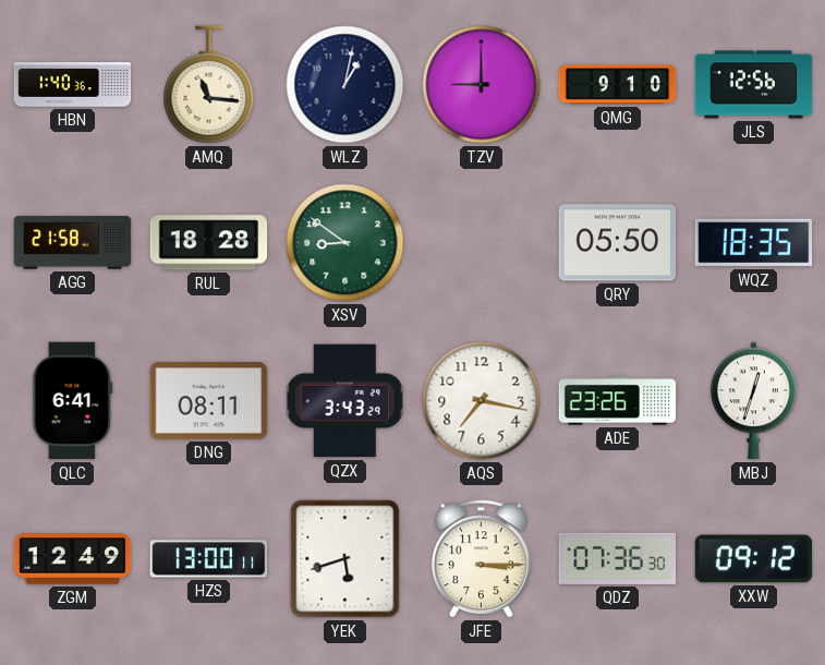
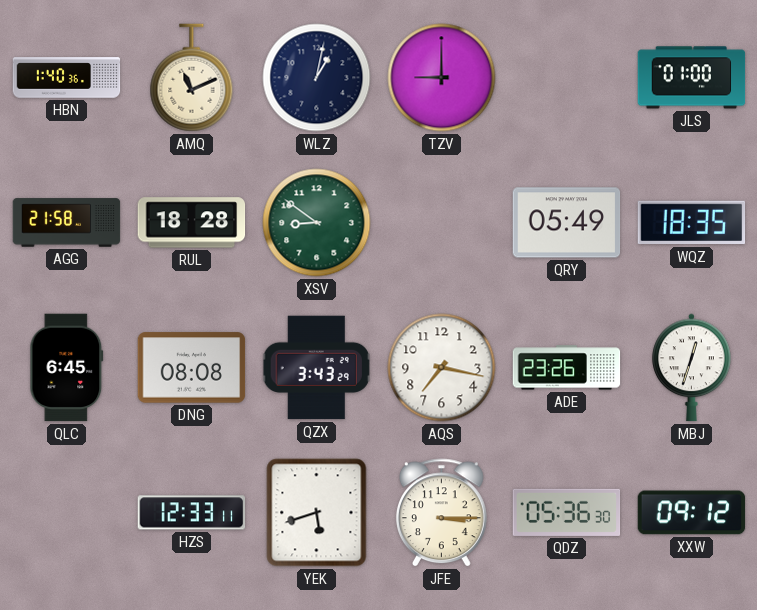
AMQ: 11:16 -> 11:11
QMG: 9:10 -> none
JLS: 12:56 -> 01:00
QRY: 05:50 -> 05:49
QLC: 6:41 -> 6:45
DNG: 08:11 -> 08:08
ZGM: 12:49 -> none
HZS: 13:00 -> 12:33
QDZ: 07:36 -> 05:36
